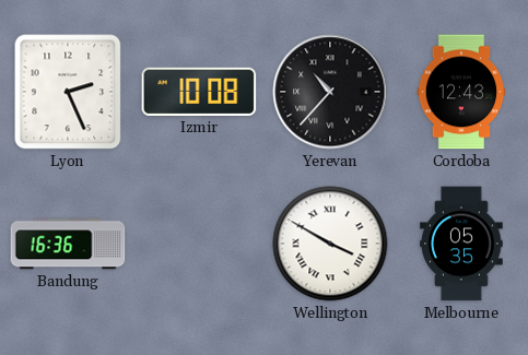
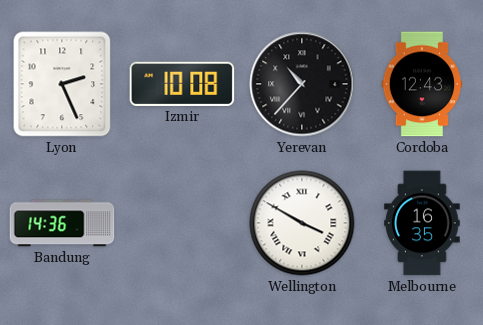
Bandung: 16:36 -> 14:36
Melbourne: 05:35 -> 16:35
